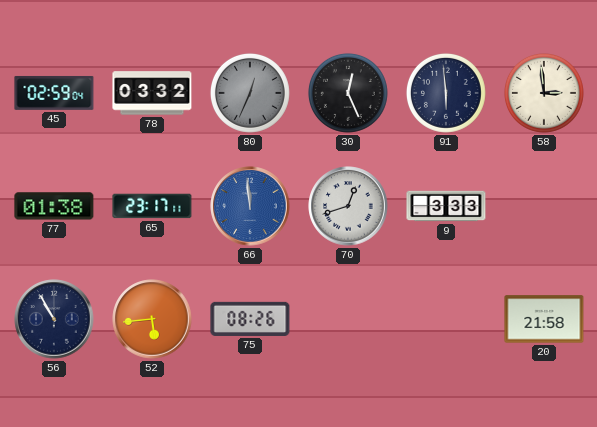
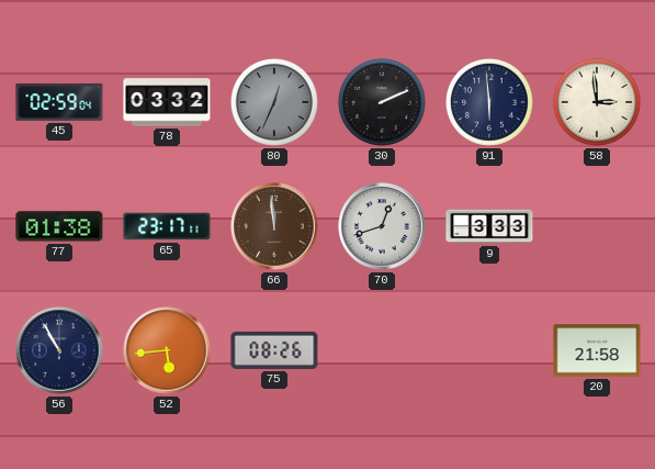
30: 12:26 -> 2:11
66 dial: blue -> brown
